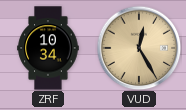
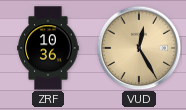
ZRF: 10:34 -> 10:36
